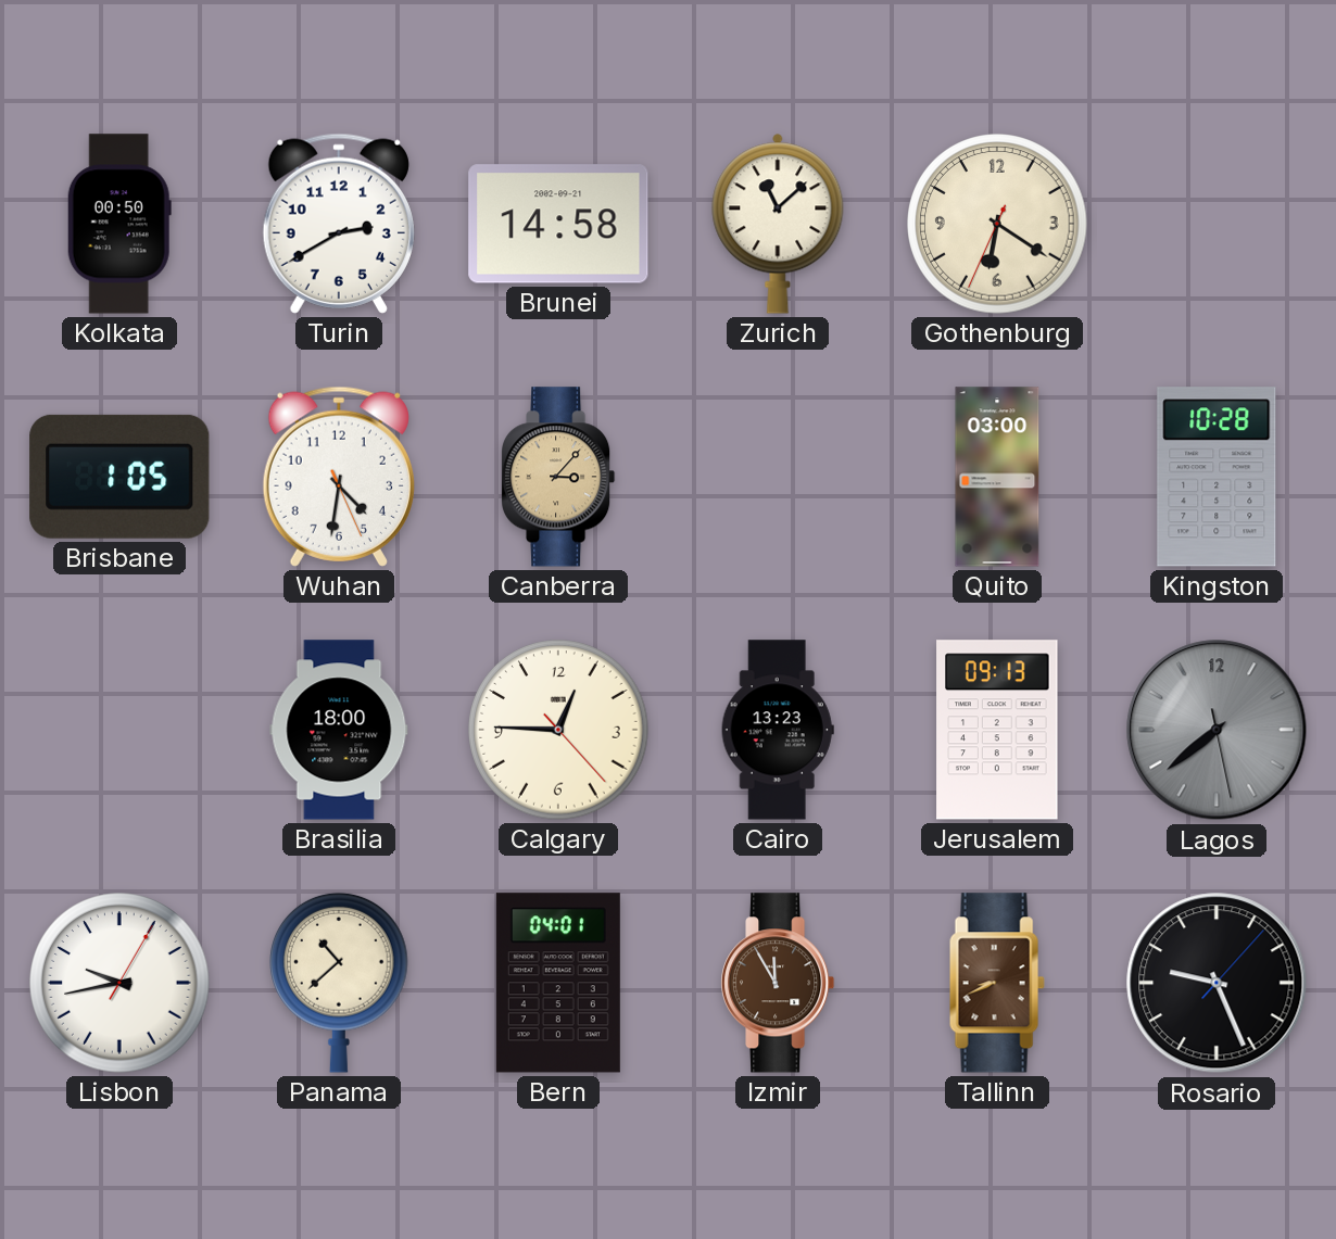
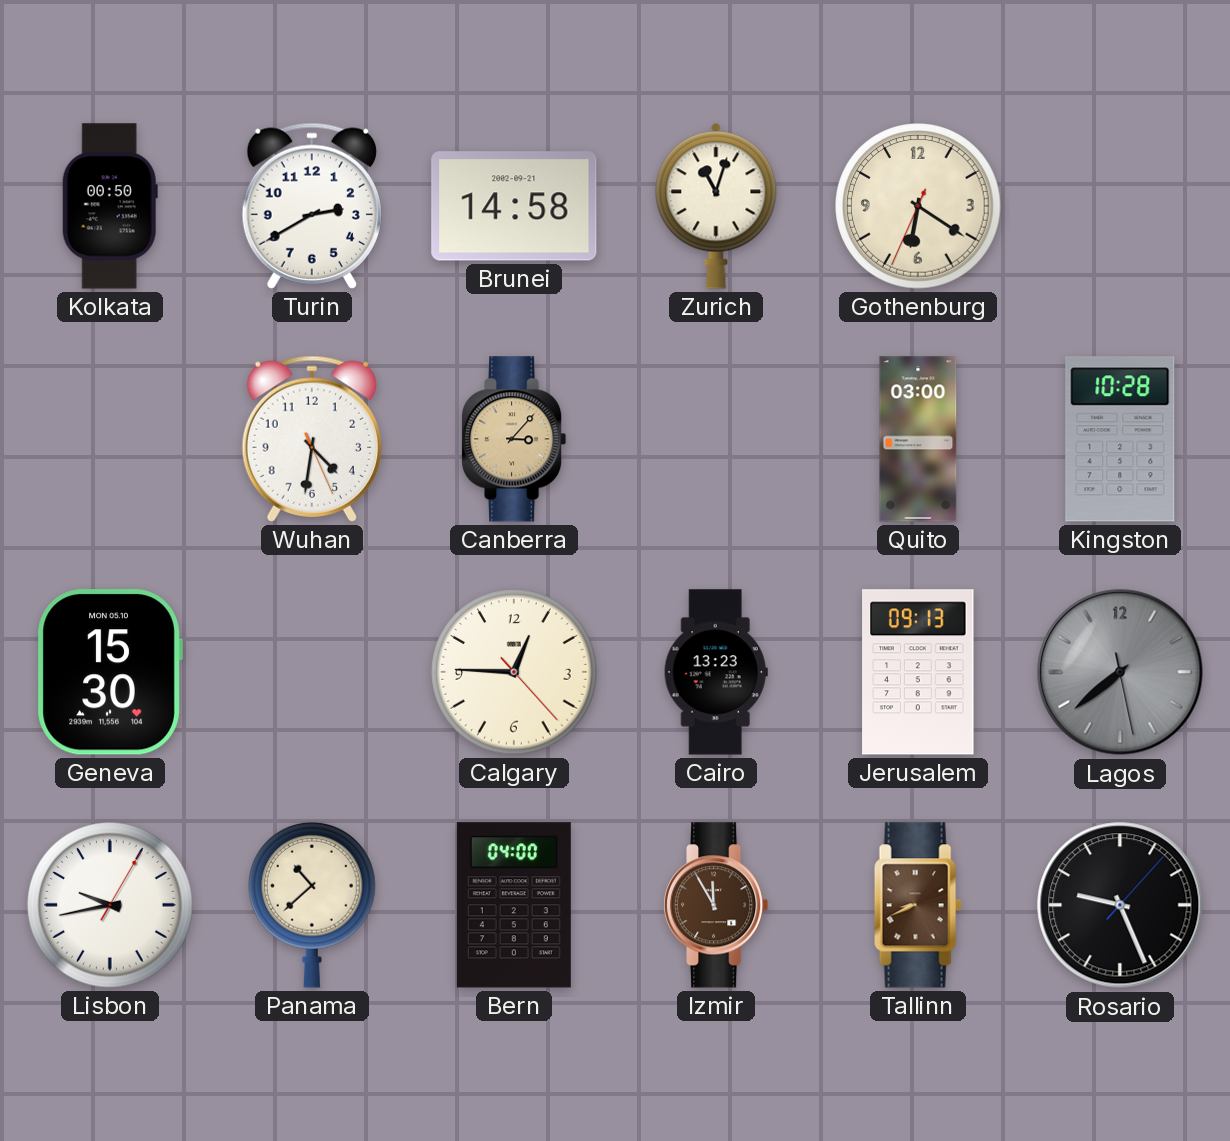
Zurich: 11:08 -> 11:03
Brisbane: 1:05 -> none
Geneva: none -> 15:30
Brasilia: 18:00 -> none
Bern: 04:01 -> 04:00
